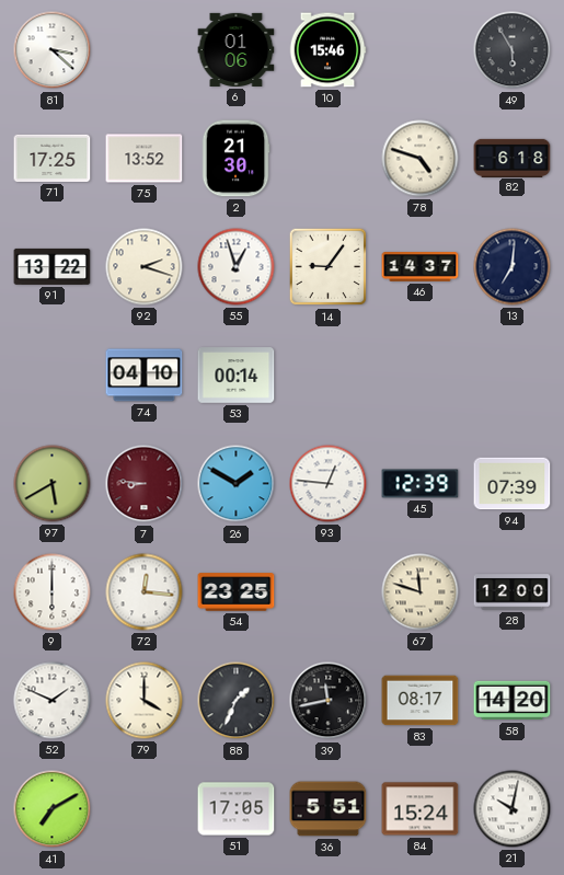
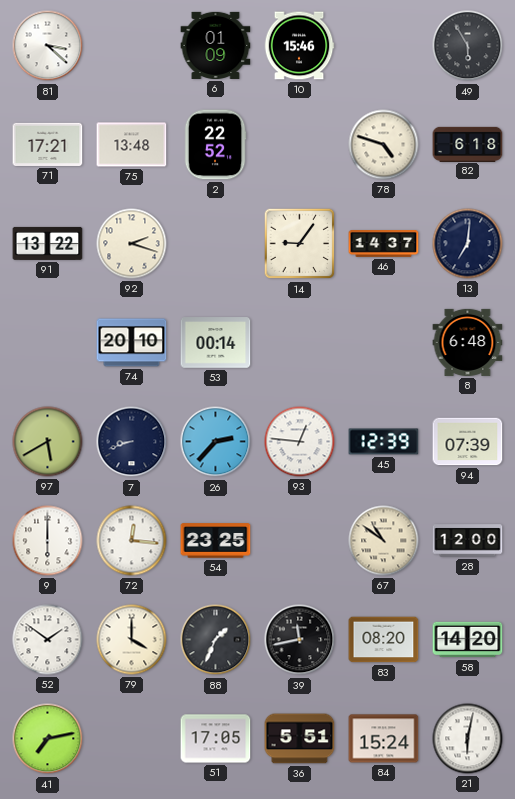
6: 01:06 -> 01:09
71: 17:25 -> 17:21
75: 13:52 -> 13:48
2: 21:30 -> 22:52
55: 12:57 -> none
74: 04:10 -> 20:10
8: none -> 6:48
7: 8:46 -> 8:42
7 dial: burgundy -> navy
26: 1:50 -> 2:37
67: 11:48 -> 10:51
52: 1:49 -> 1:51
83: 08:17 -> 08:20
41: 7:10 -> 7:13
21: 10:02 -> 6:02
